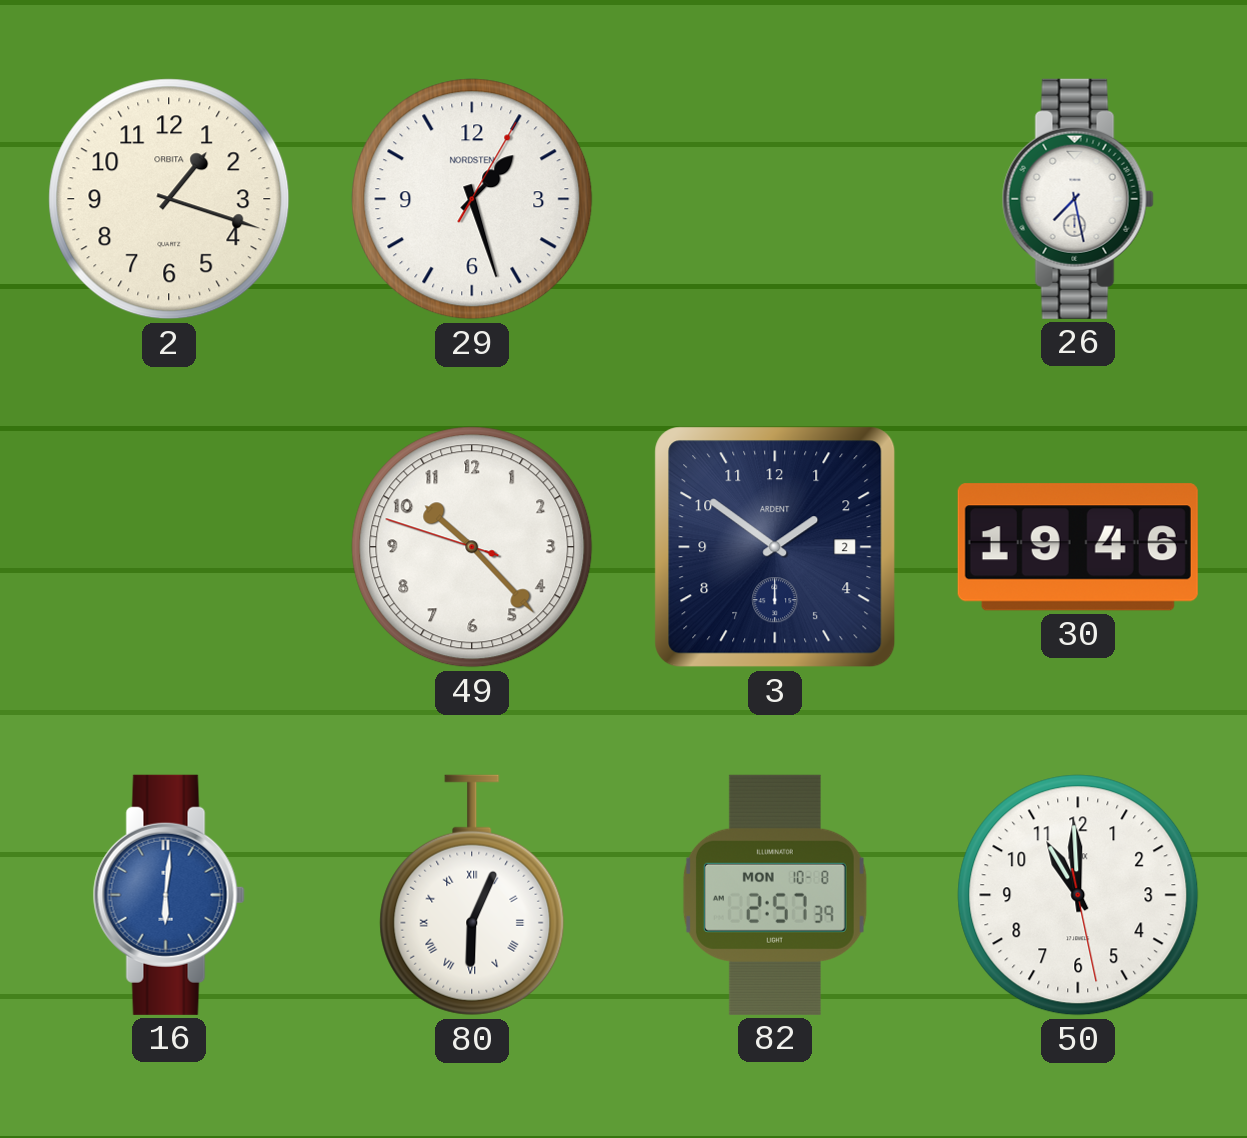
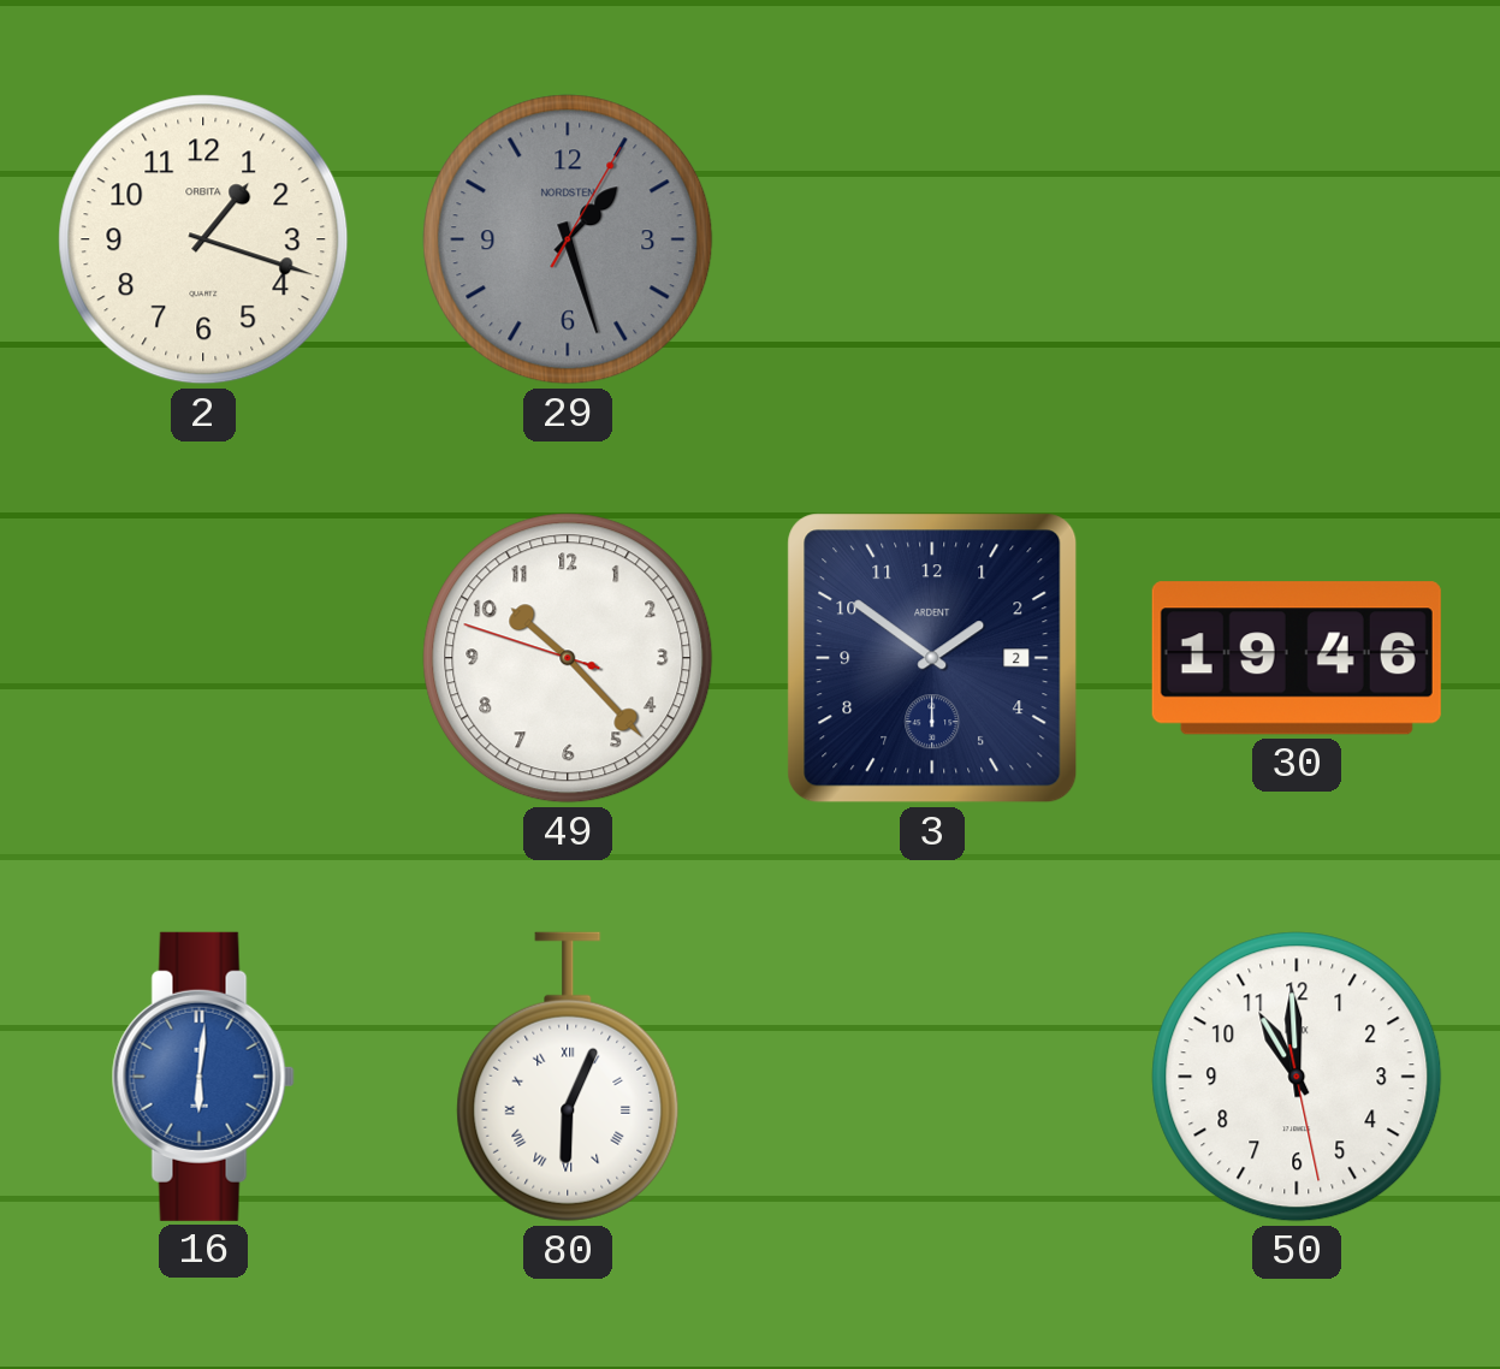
29 dial: white -> grey
26: 7:28 -> none
82: 2:57 -> none
